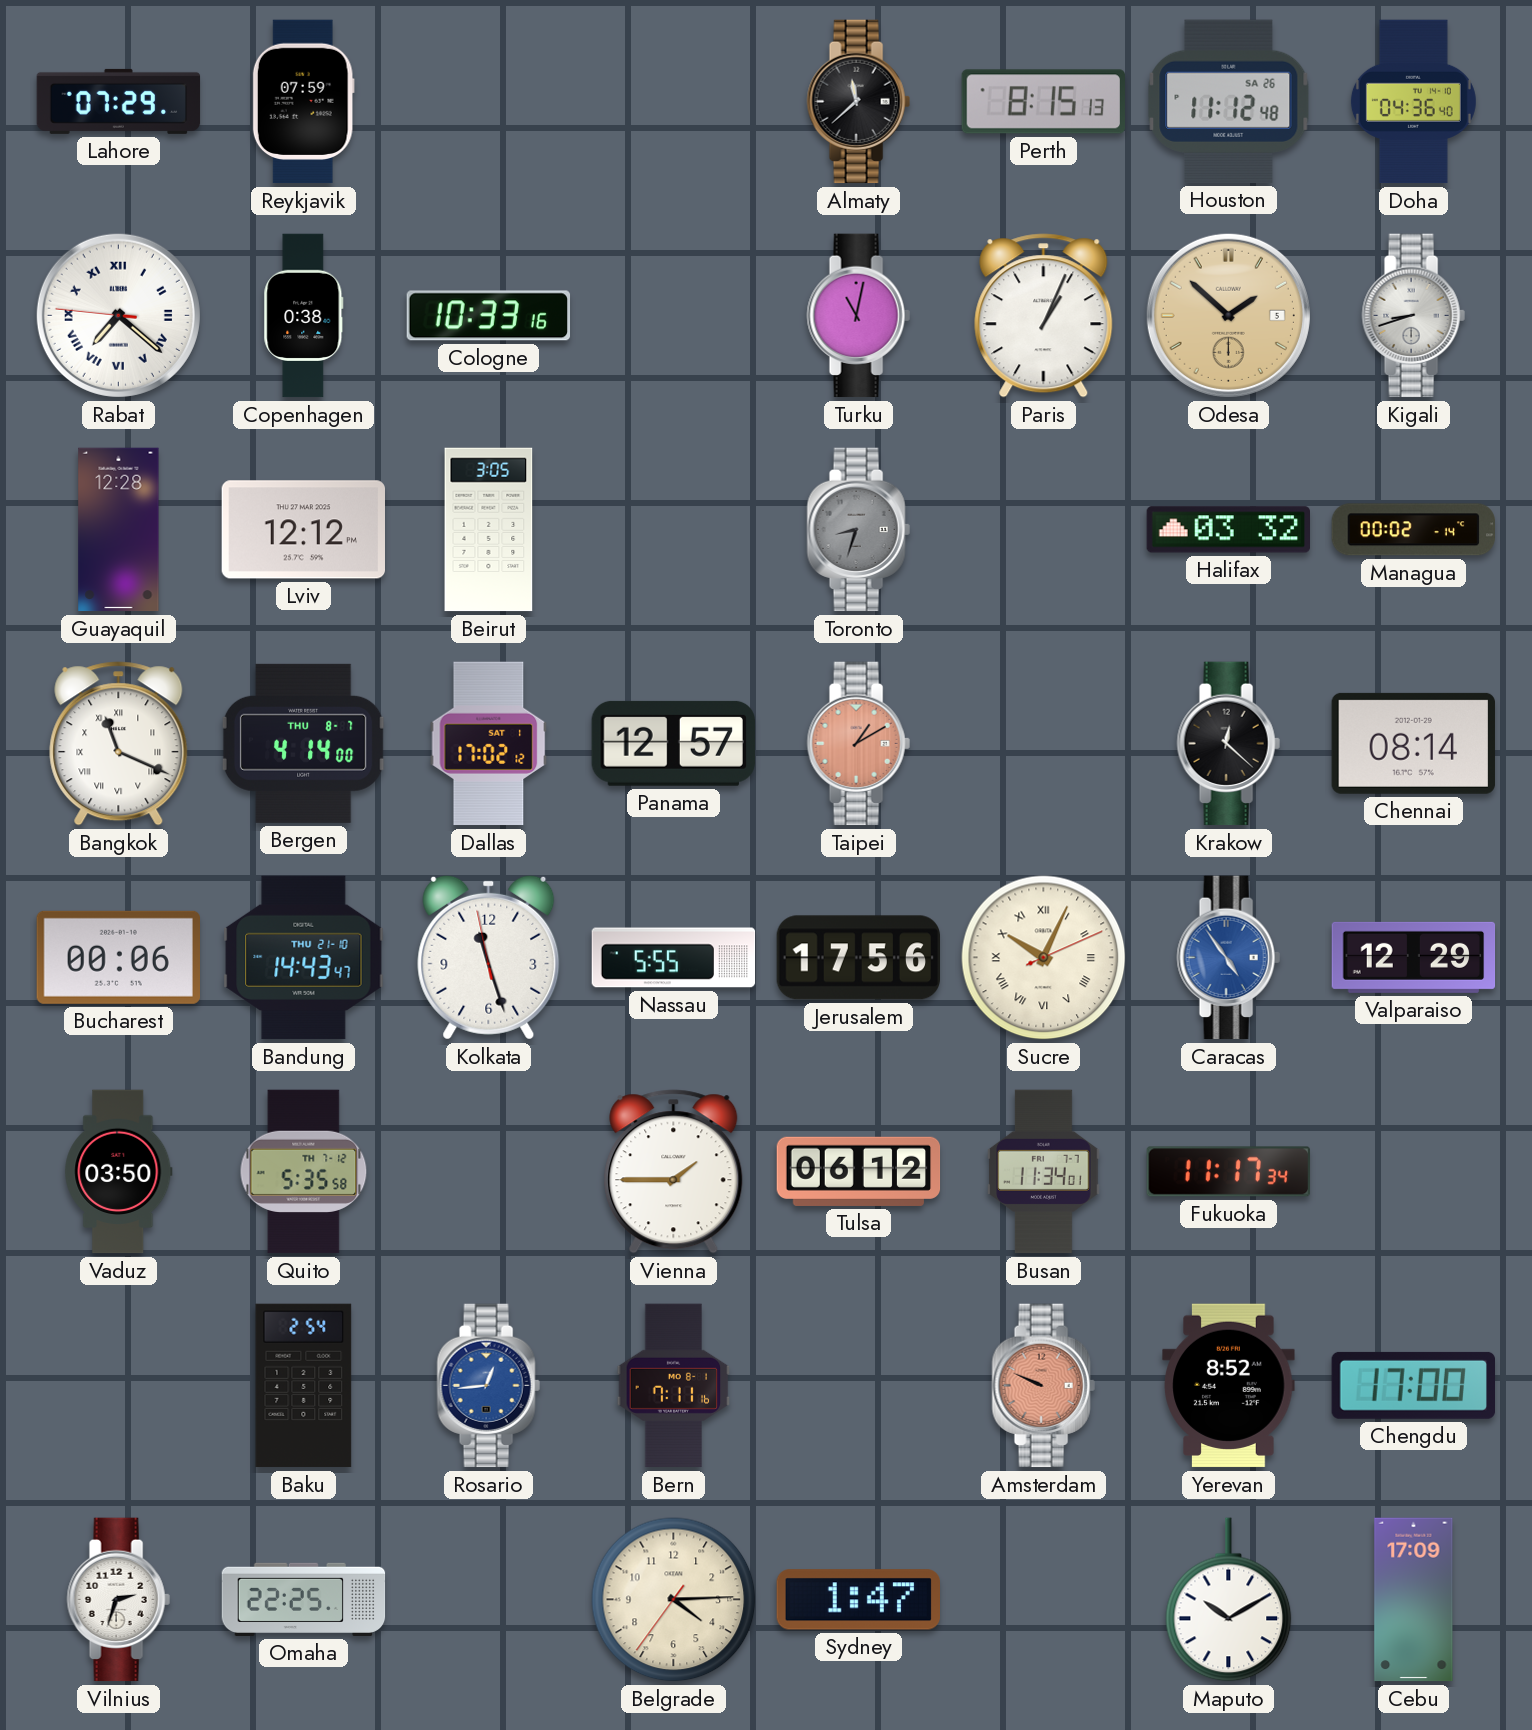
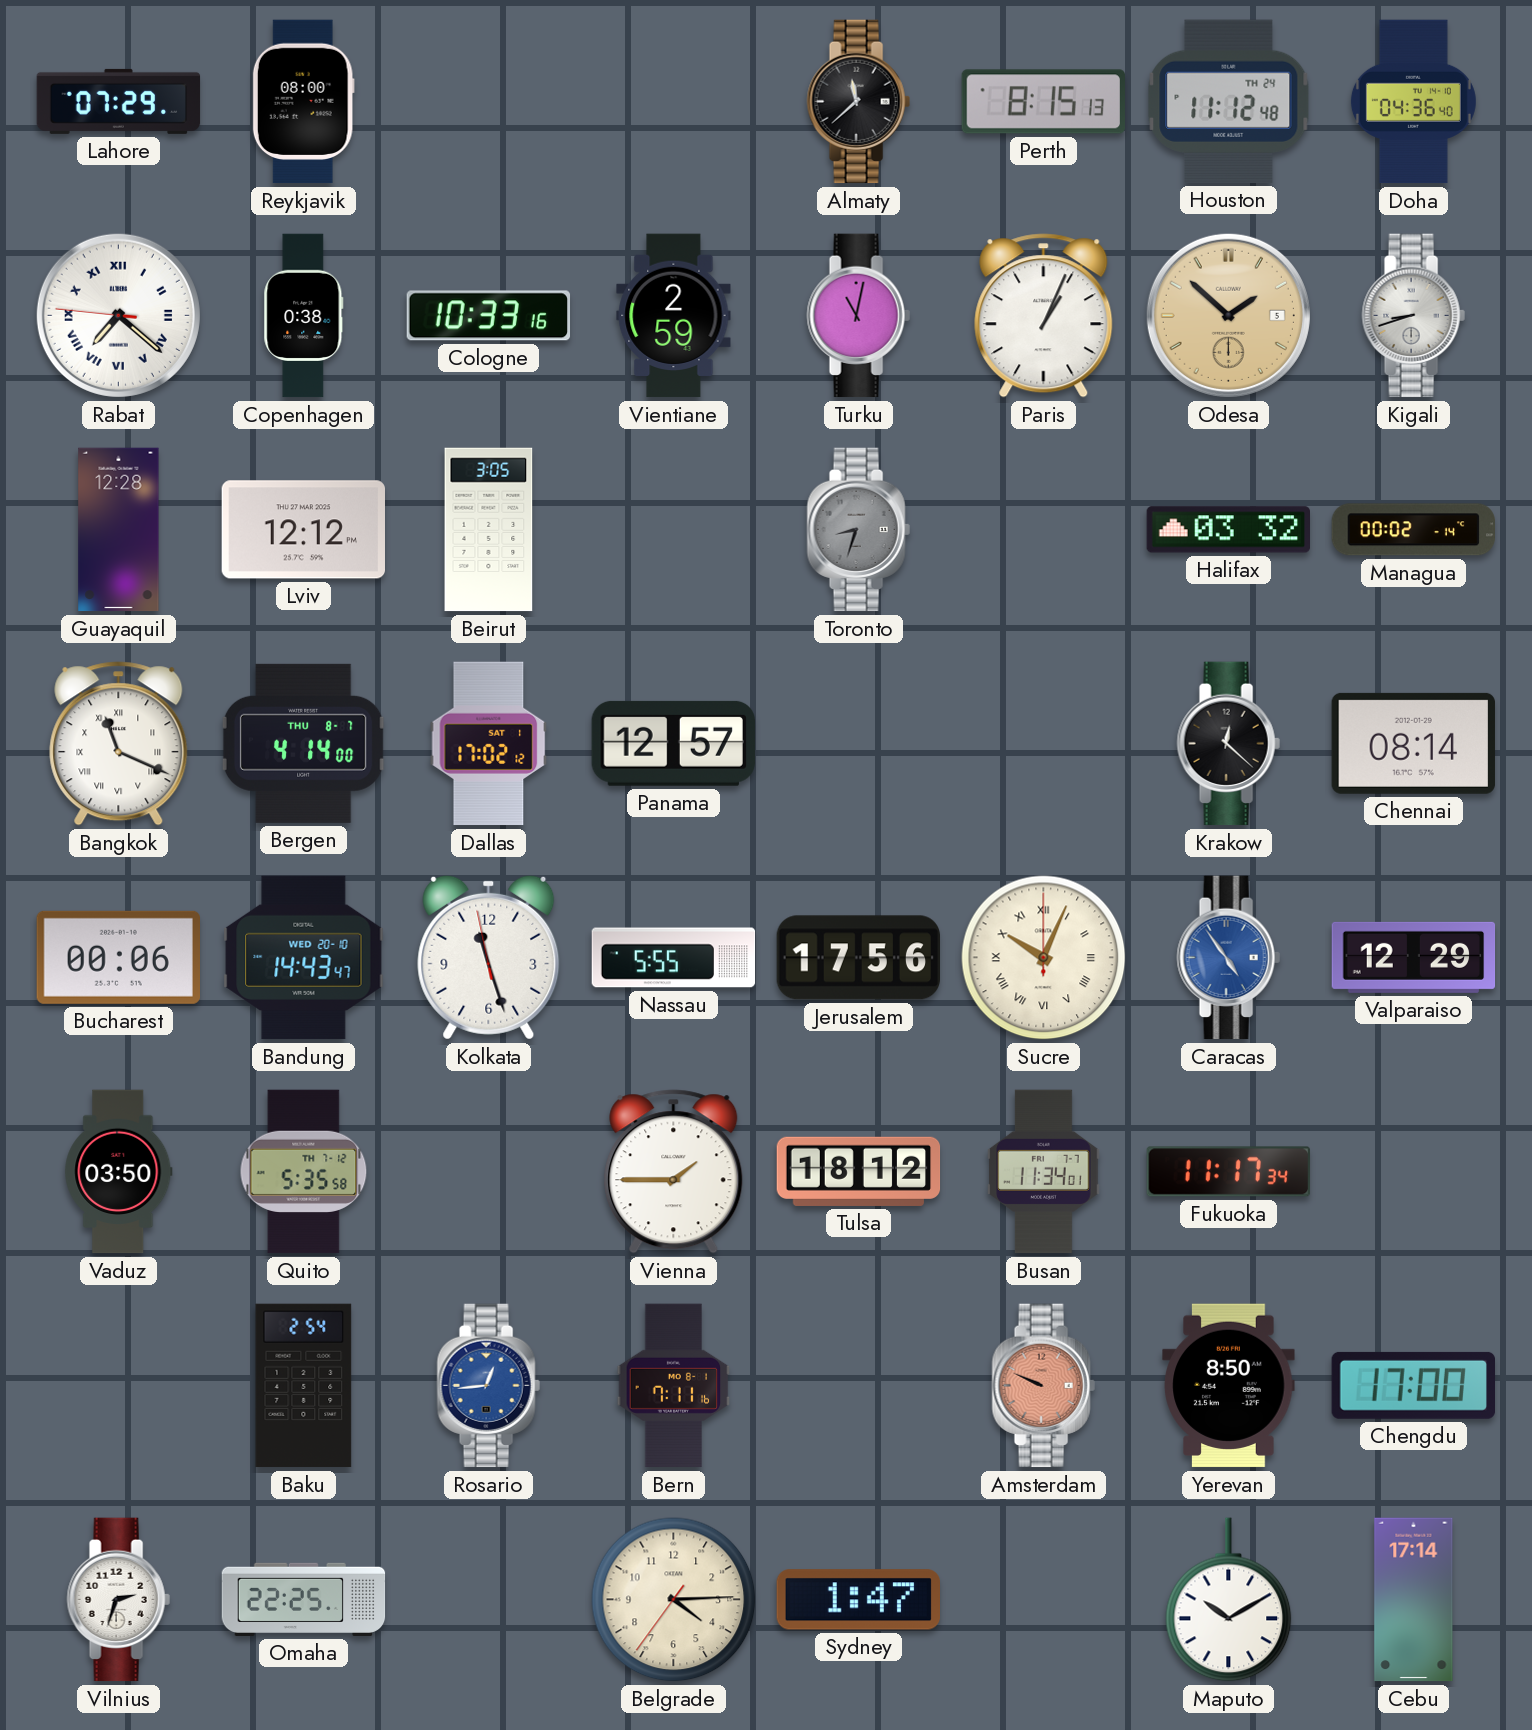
Reykjavik: 07:59 -> 08:00
Houston date: SA 26 -> TH 24
Vientiane: none -> 2:59
Taipei: 1:10 -> none
Bandung date: THU 21-10 -> WED 20-10
Sucre: 10:04:11 -> 10:04:00
Tulsa: 06:12 -> 18:12
Yerevan: 8:52 -> 8:50
Cebu: 17:09 -> 17:14
